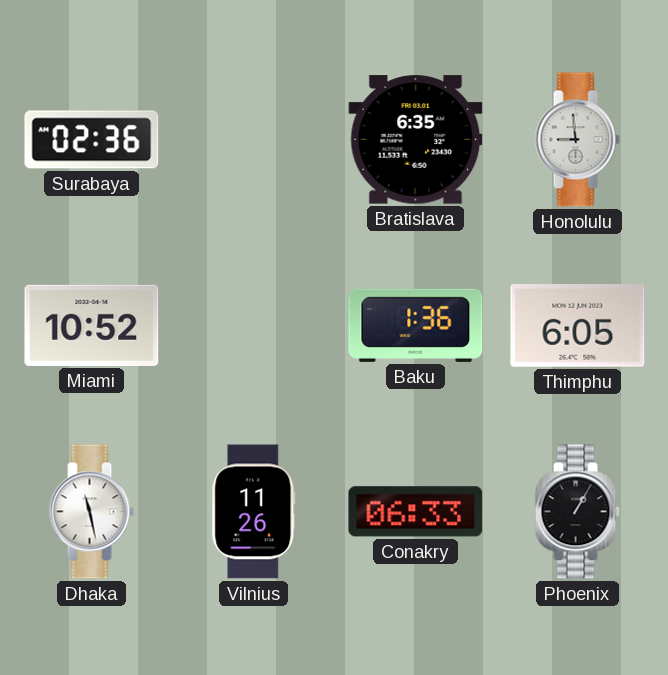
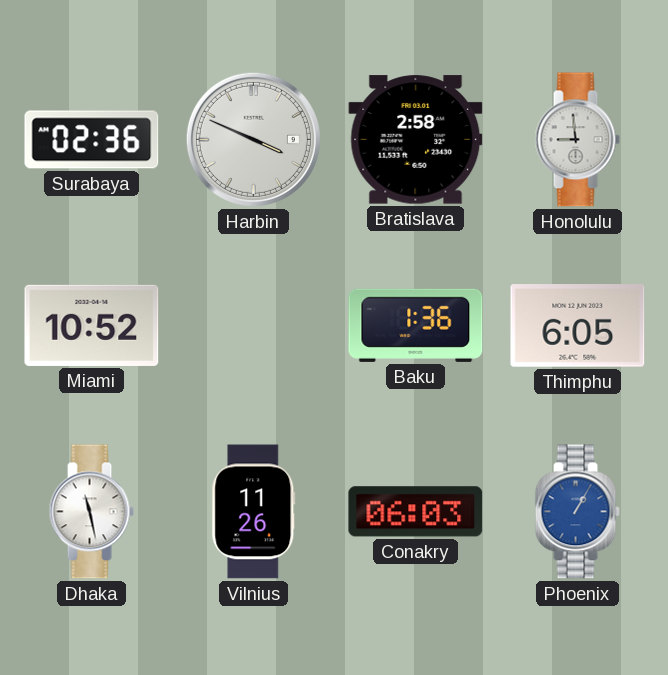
Harbin: none -> 3:49
Bratislava: 6:35 -> 2:58
Conakry: 06:33 -> 06:03
Phoenix dial: black -> blue
